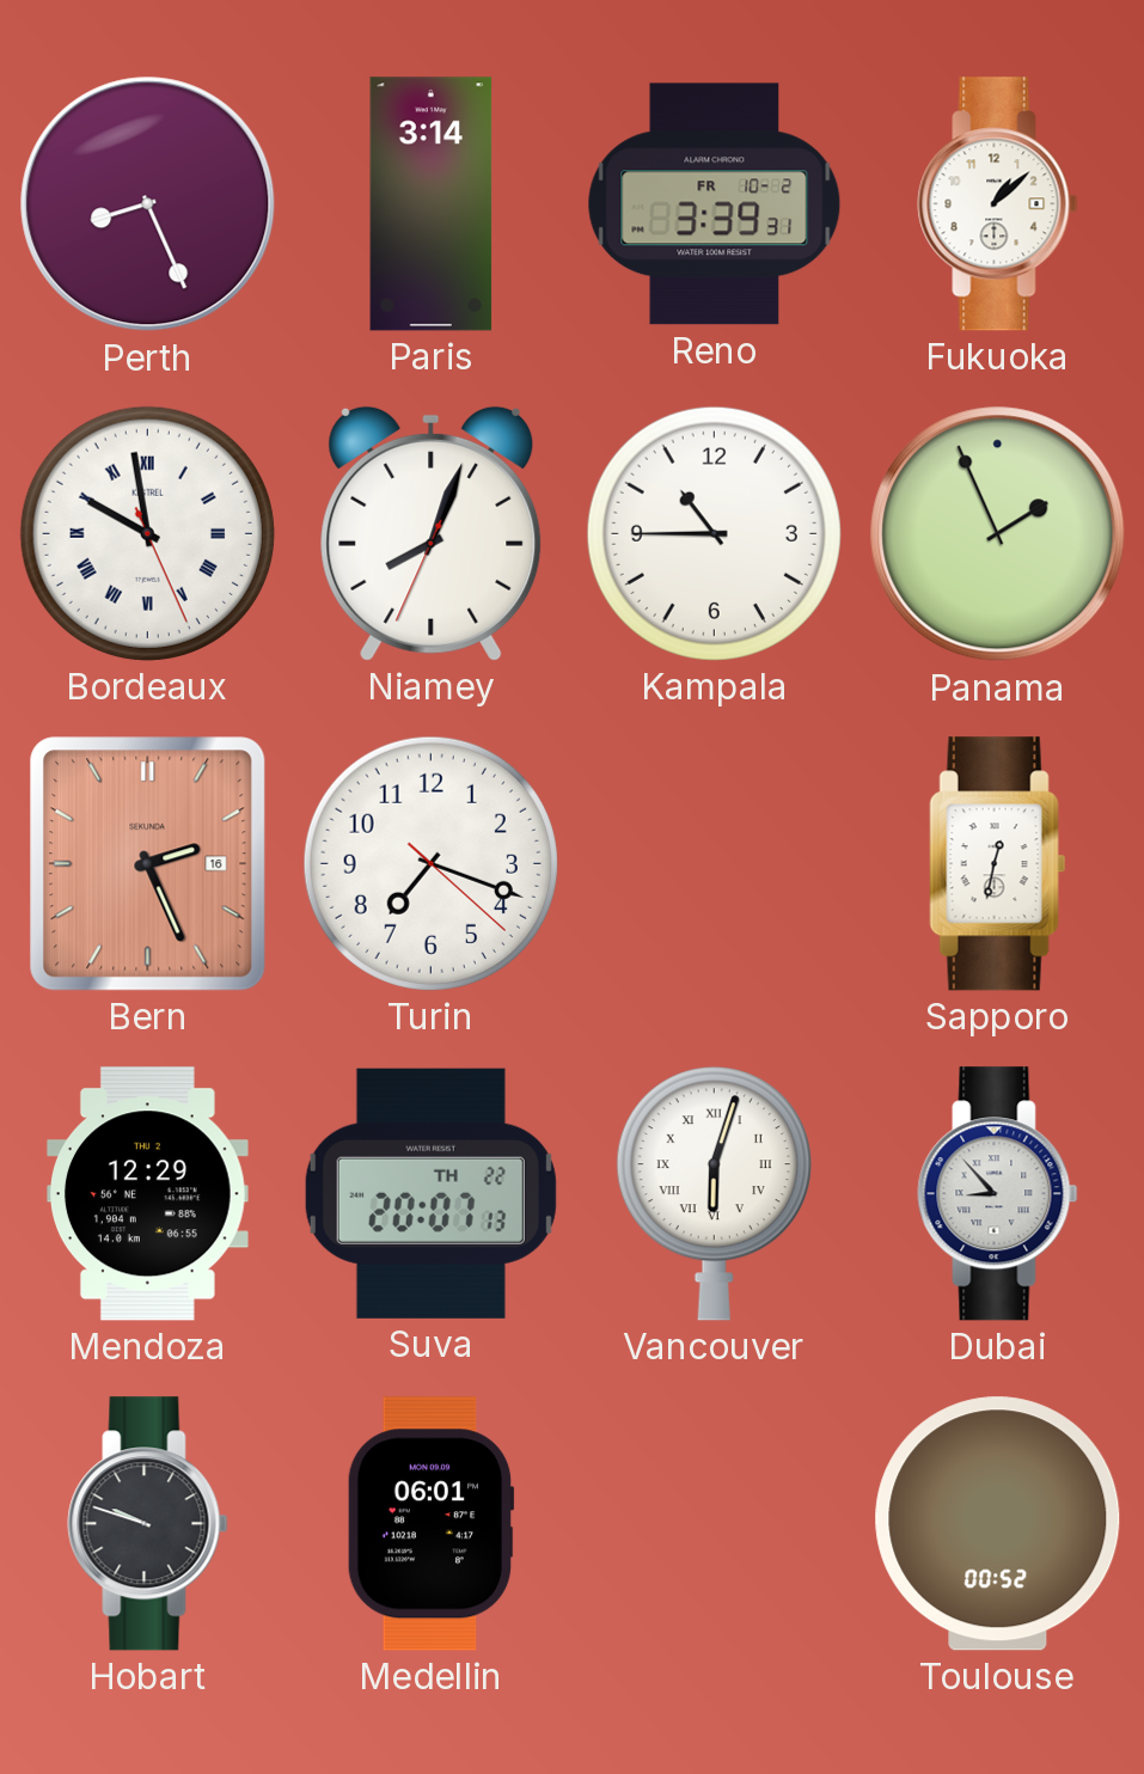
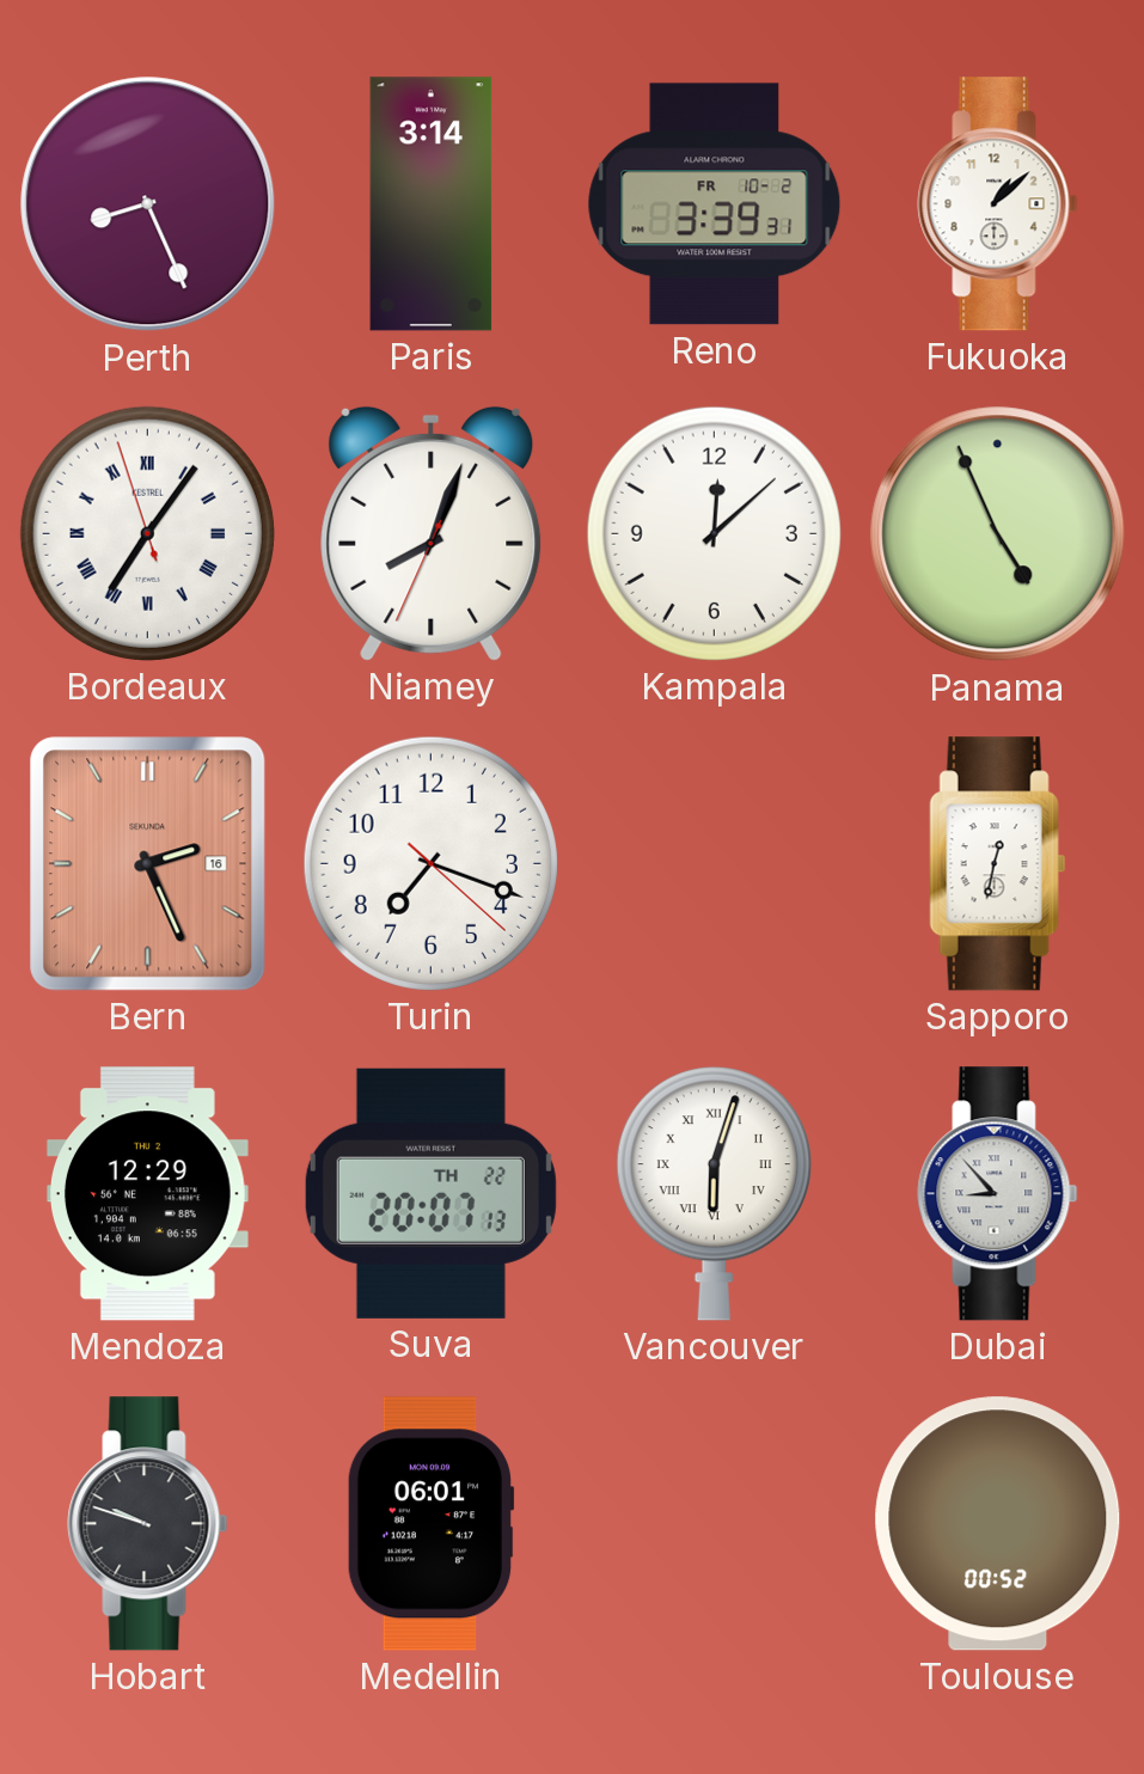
Bordeaux: 9:58 -> 7:05
Kampala: 10:45 -> 12:08
Panama: 1:56 -> 4:56
